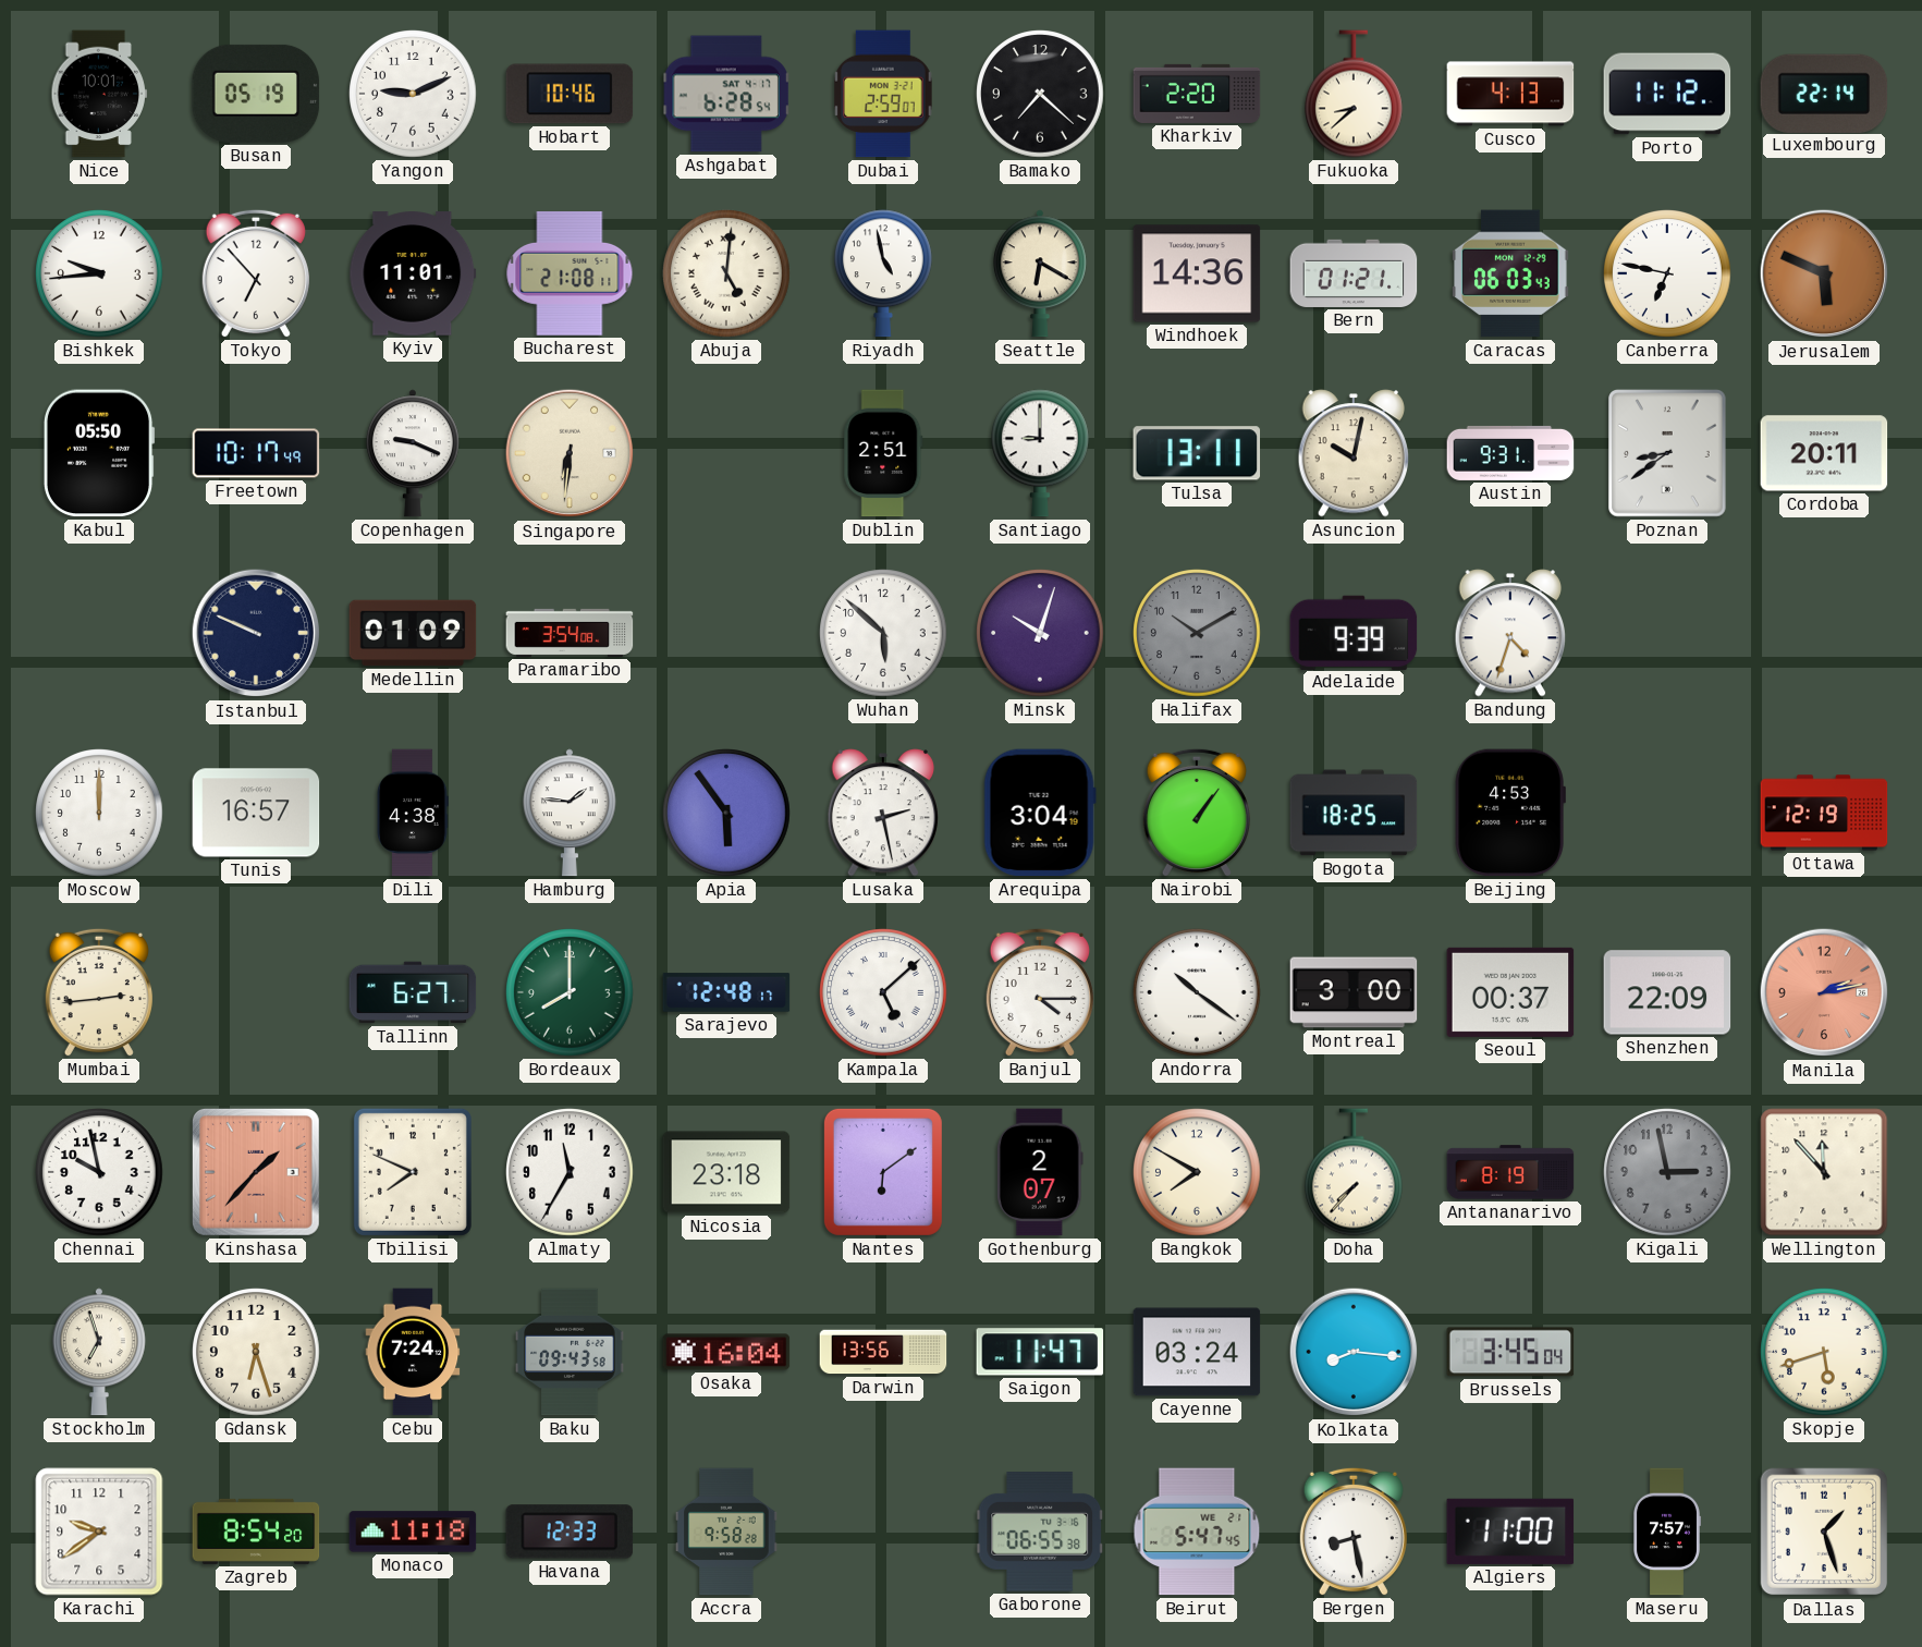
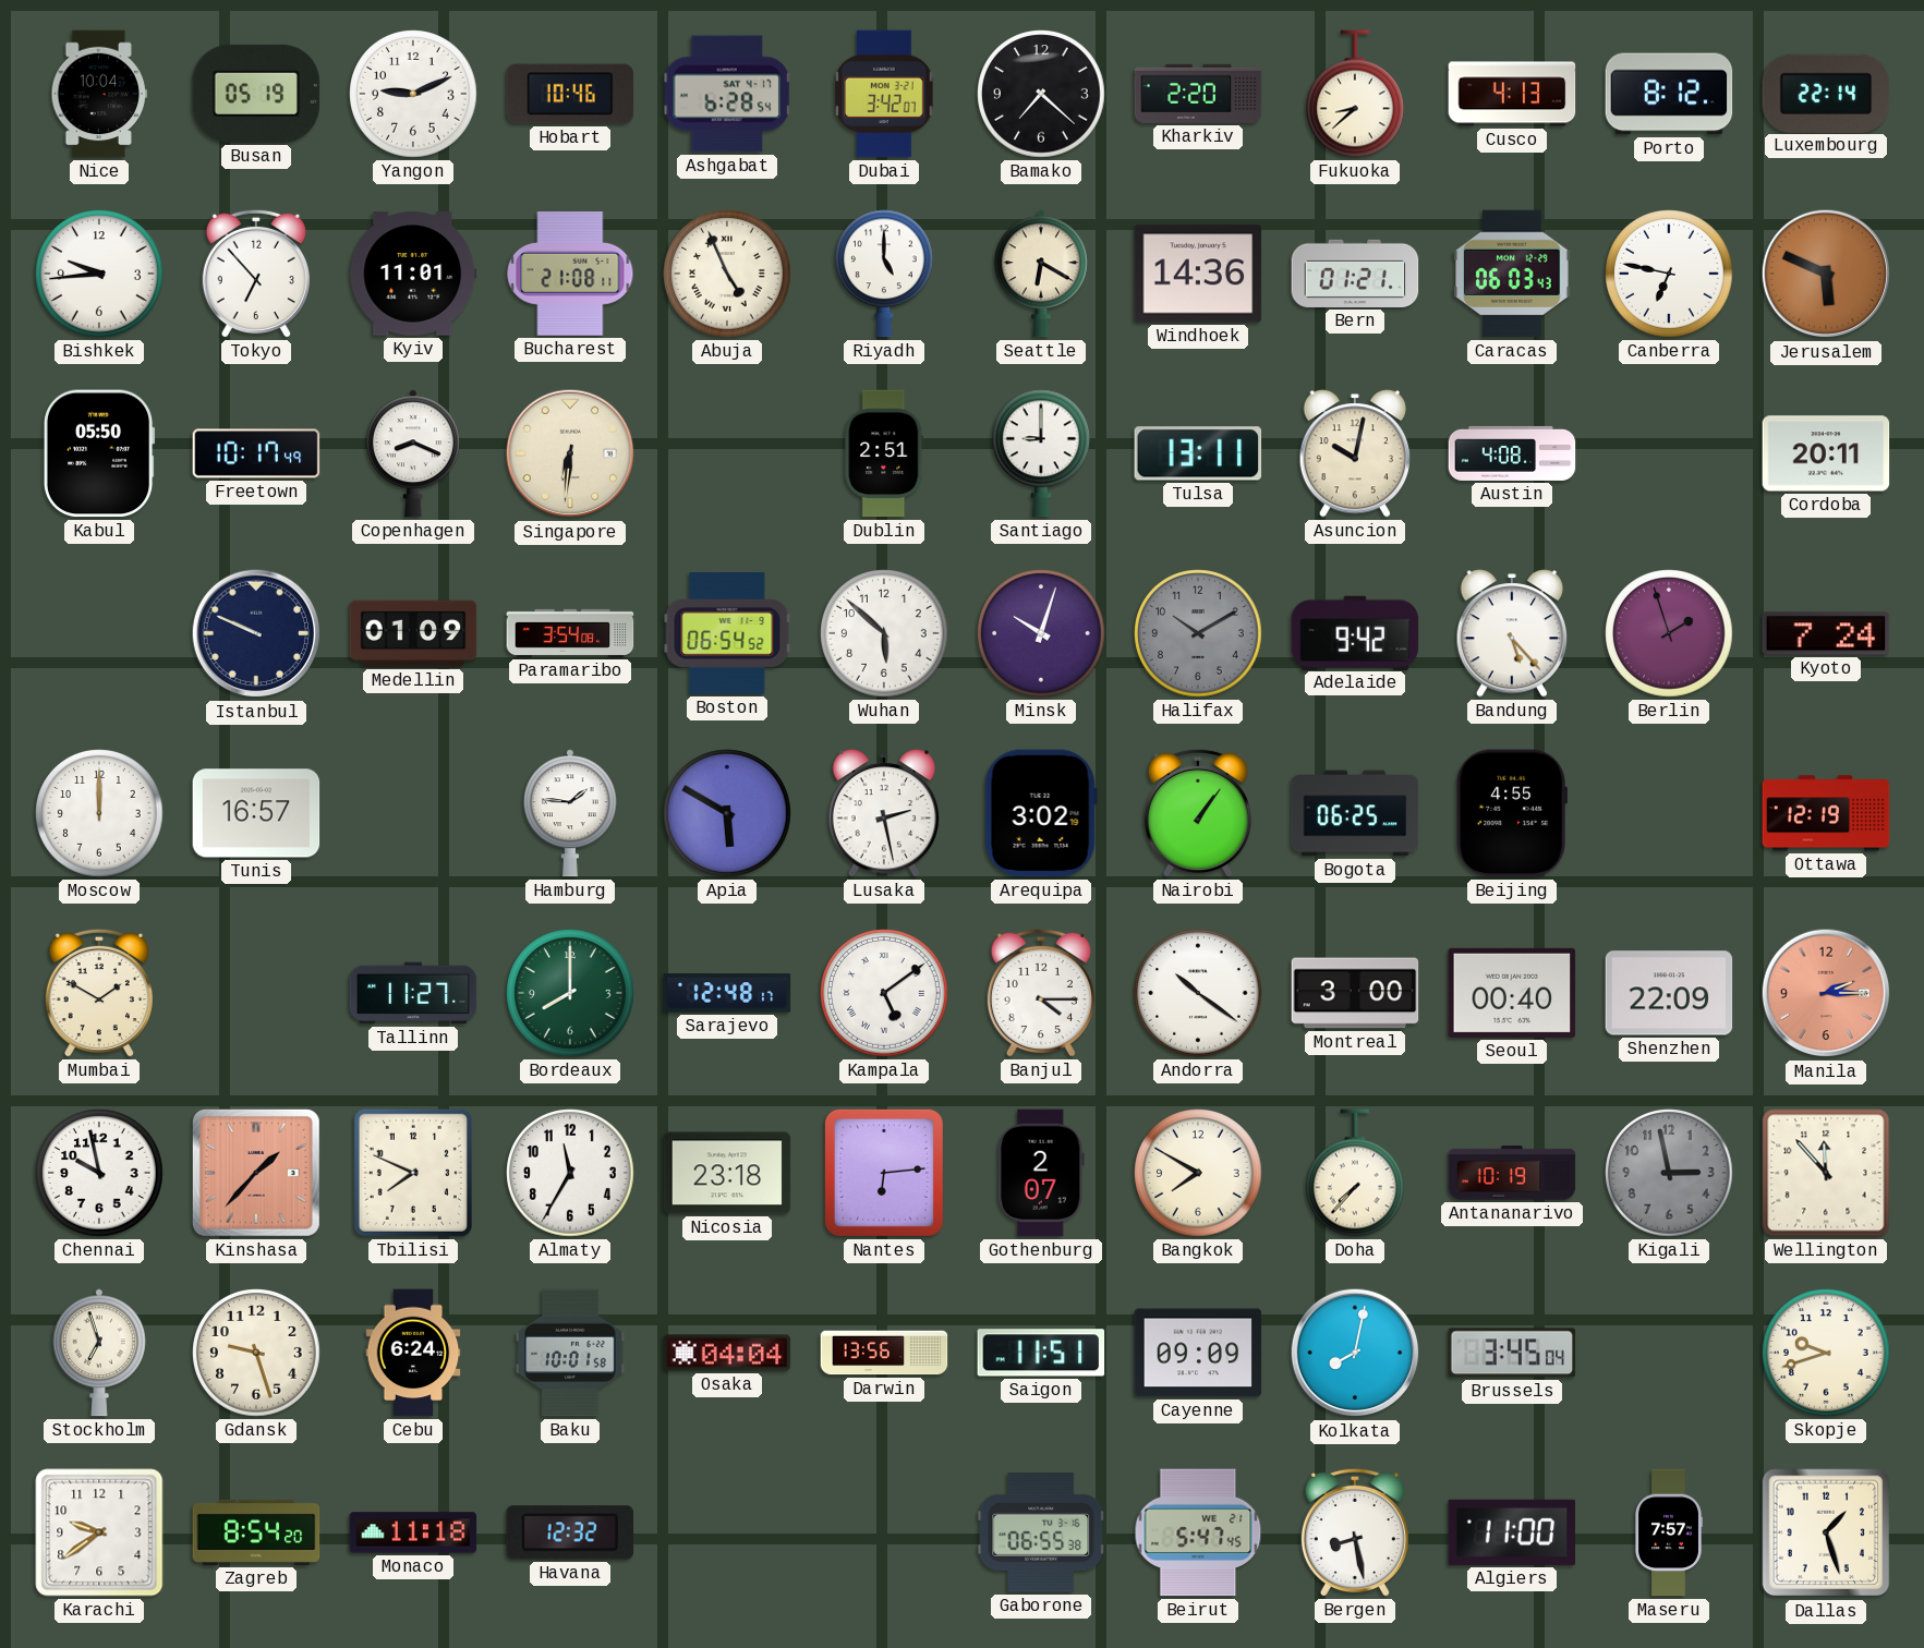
Nice: 10:01 -> 10:04
Dubai: 2:59 -> 3:42
Porto: 11:12 -> 8:12
Abuja: 5:01 -> 4:56
Riyadh: 4:58 -> 5:00
Copenhagen: 9:19 -> 8:19
Austin: 9:31 -> 4:08
Poznan: 8:39 -> none
Boston: none -> 06:54
Adelaide: 9:39 -> 9:42
Bandung: 4:33 -> 5:23
Berlin: none -> 1:57
Kyoto: none -> 7:24
Dili: 4:38 -> none
Apia: 5:54 -> 5:50
Arequipa: 3:04 -> 3:02
Bogota: 18:25 -> 06:25
Beijing: 4:53 -> 4:55
Mumbai: 2:44 -> 1:50
Tallinn: 6:27 -> 11:27
Kampala: 5:08 -> 5:09
Seoul: 00:37 -> 00:40
Manila: 2:13 -> 2:15
Nantes: 6:09 -> 6:14
Antananarivo: 8:19 -> 10:19
Gdansk: 6:27 -> 9:27
Cebu: 7:24 -> 6:24
Baku: 09:43 -> 10:01
Osaka: 16:04 -> 04:04
Saigon: 11:47 -> 11:51
Cayenne: 03:24 -> 09:09
Kolkata: 8:16 -> 8:02
Skopje: 5:42 -> 9:42
Havana: 12:33 -> 12:32
Accra: 9:58 -> none
